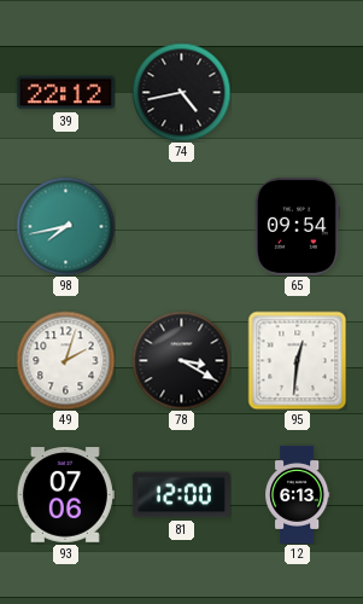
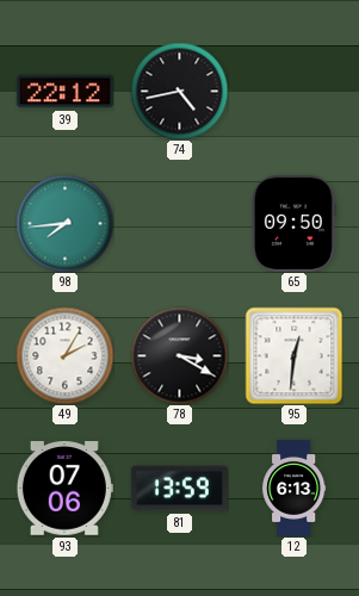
98: 7:43 -> 7:44
65: 09:54 -> 09:50
49: 2:03 -> 2:05
81: 12:00 -> 13:59
